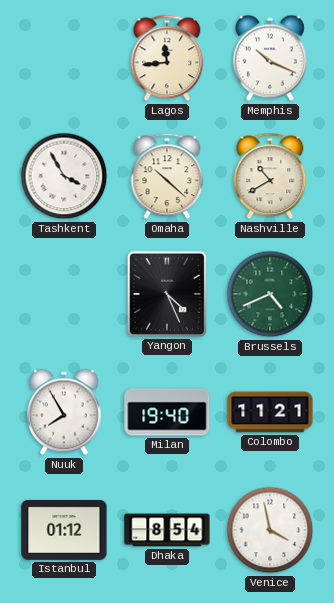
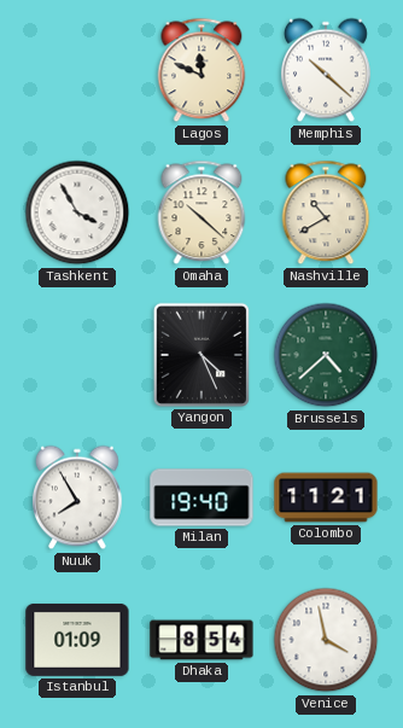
Lagos: 11:44 -> 11:49
Memphis: 10:19 -> 10:22
Brussels: 4:41 -> 4:38
Istanbul: 01:12 -> 01:09
